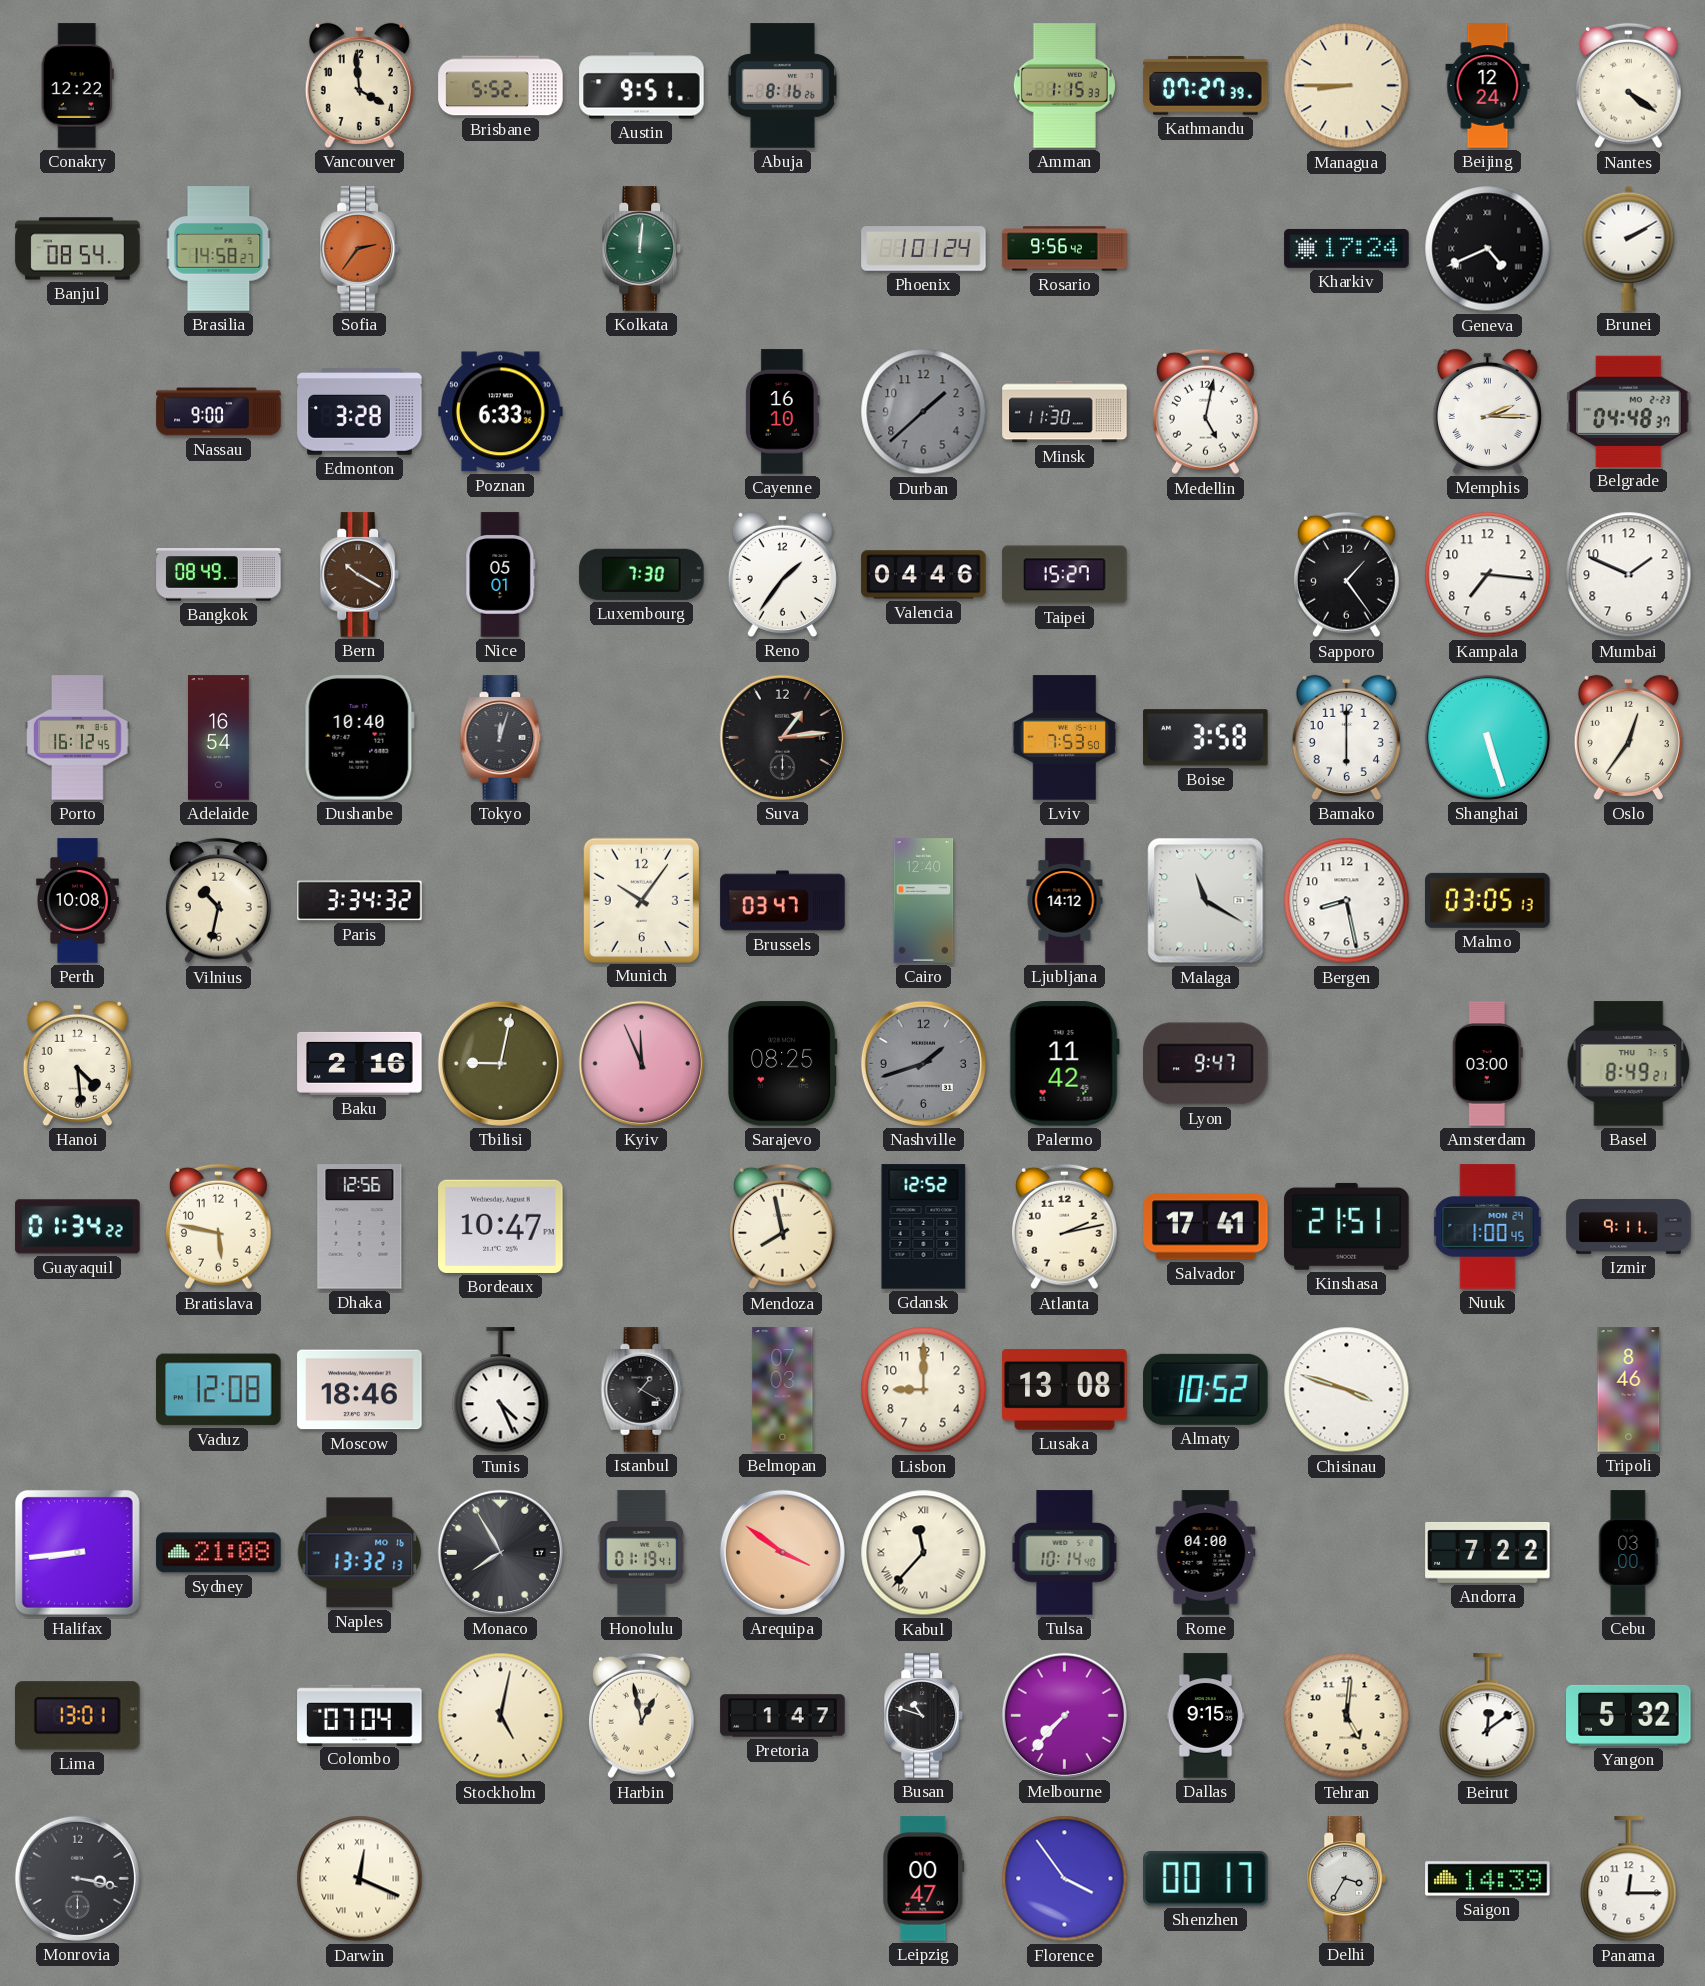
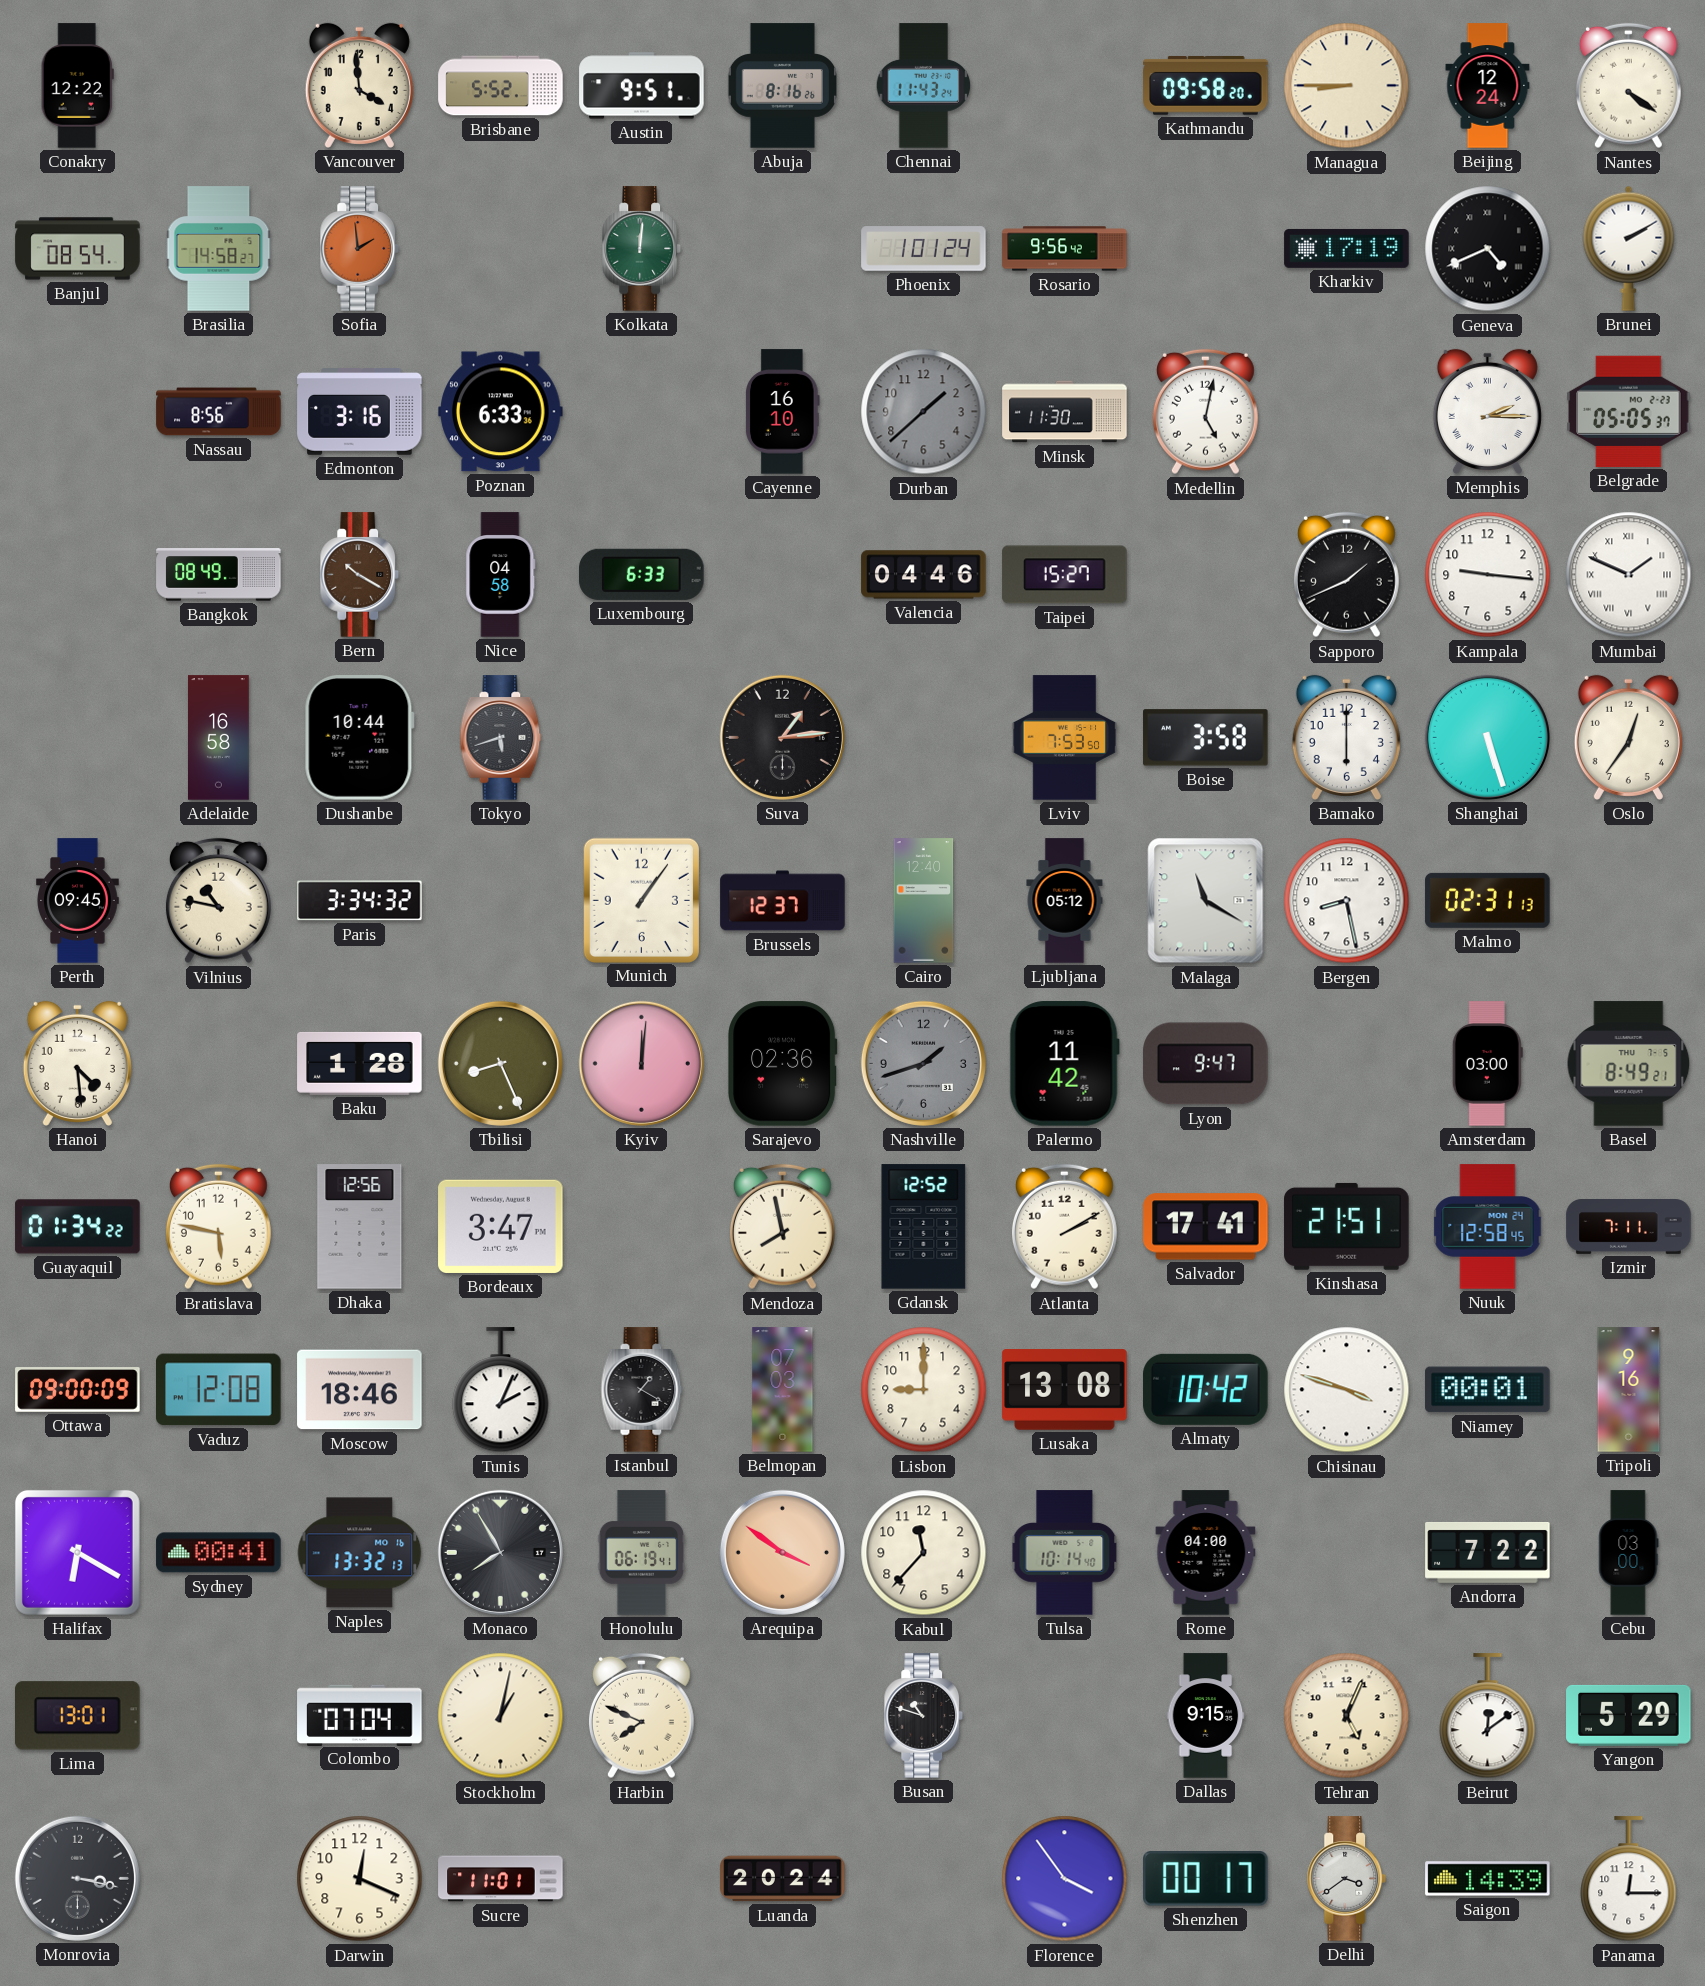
Chennai: none -> 11:43
Amman: 1:15 -> none
Kathmandu: 07:27 -> 09:58
Sofia: 2:36 -> 1:59
Kharkiv: 17:24 -> 17:19
Nassau: 9:00 -> 8:56
Edmonton: 3:28 -> 3:16
Belgrade: 04:48 -> 05:05
Nice: 05:01 -> 04:58
Luxembourg: 7:30 -> 6:33
Reno: 1:36 -> none
Sapporo: 1:24 -> 1:41
Kampala: 7:16 -> 9:16
Mumbai numerals: Arabic -> Roman
Porto: 16:12 -> none
Adelaide: 16:54 -> 16:58
Dushanbe: 10:40 -> 10:44
Tokyo: 12:03 -> 5:42
Perth: 10:08 -> 09:45
Vilnius: 10:32 -> 10:47
Munich: 10:06 -> 1:06
Brussels: 03:47 -> 12:37
Ljubljana: 14:12 -> 05:12
Malmo: 03:05 -> 02:31
Baku: 2:16 -> 1:28
Tbilisi: 9:02 -> 8:26
Kyiv: 11:56 -> 12:01
Sarajevo: 08:25 -> 02:36
Bordeaux: 10:47 -> 3:47
Atlanta: 2:13 -> 2:10
Nuuk: 1:00 -> 12:58
Izmir: 9:11 -> 7:11
Ottawa: none -> 09:00
Tunis: 4:26 -> 2:04
Almaty: 10:52 -> 10:42
Niamey: none -> 00:01
Tripoli: 8:46 -> 9:16
Halifax: 8:44 -> 6:20
Sydney: 21:08 -> 00:41
Honolulu: 01:19 -> 06:19
Kabul numerals: Roman -> Arabic
Stockholm: 5:02 -> 1:02
Harbin: 12:58 -> 7:49
Pretoria: 1:47 -> none
Melbourne: 7:37 -> none
Tehran: 5:01 -> 5:04
Yangon: 5:32 -> 5:29
Darwin numerals: Roman -> Arabic
Sucre: none -> 11:01
Luanda: none -> 20:24
Leipzig: 00:47 -> none
Delhi: 3:35 -> 3:39
